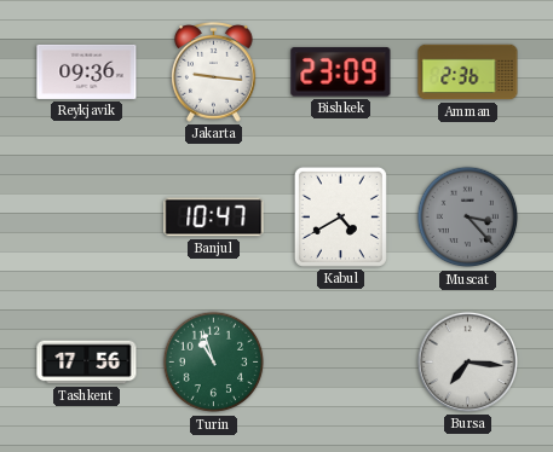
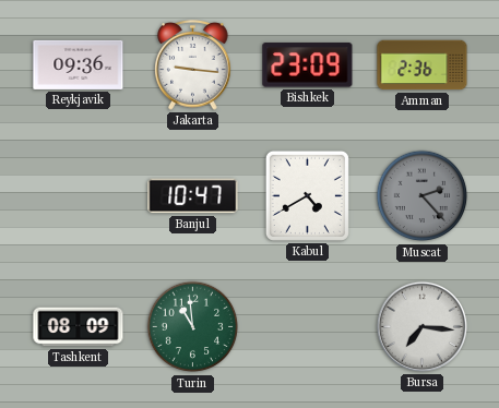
Muscat: 3:23 -> 2:23
Tashkent: 17:56 -> 08:09
Turin: 10:57 -> 10:59
